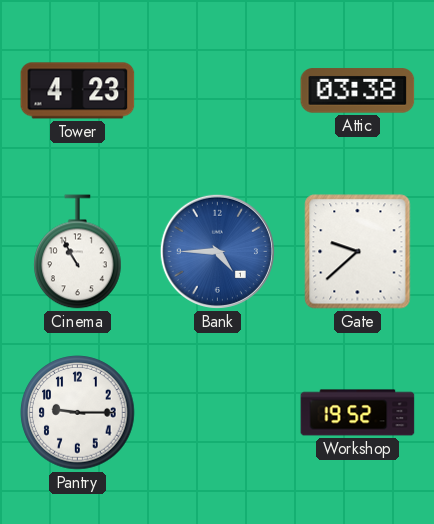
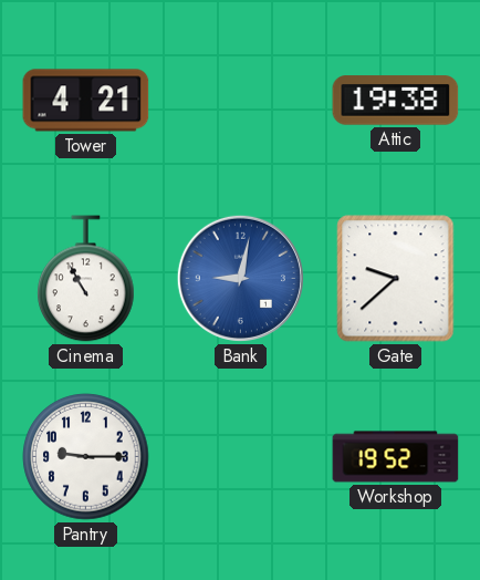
Tower: 4:23 -> 4:21
Attic: 03:38 -> 19:38
Bank: 4:45 -> 9:02
